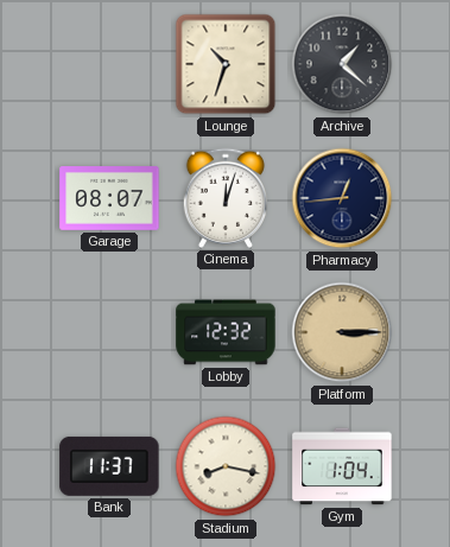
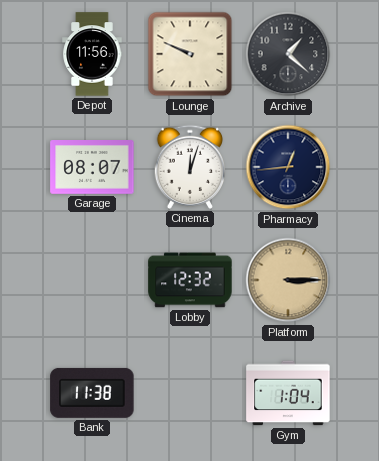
Depot: none -> 11:56
Lounge: 10:33 -> 9:49
Bank: 11:37 -> 11:38
Stadium: 8:17 -> none
